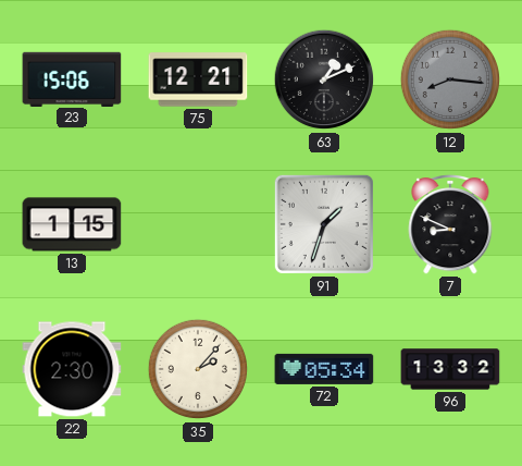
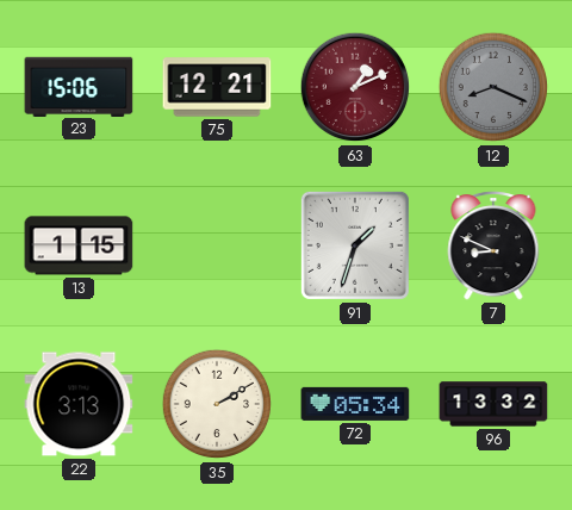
63 dial: black -> burgundy
12: 8:16 -> 8:19
22: 2:30 -> 3:13
35: 2:07 -> 2:10
